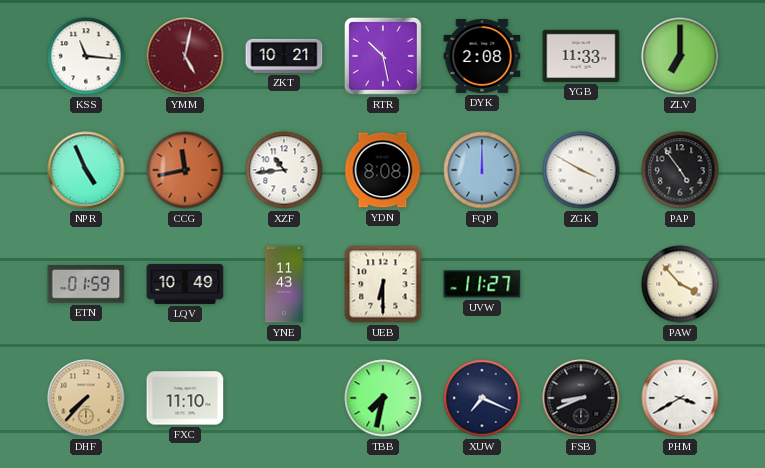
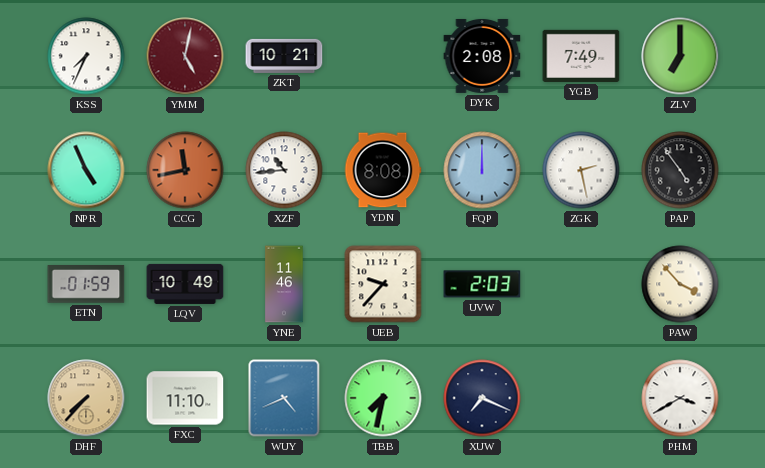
KSS: 11:16 -> 7:34
RTR: 10:28 -> none
YGB: 11:33 -> 7:49
ZGK: 3:50 -> 2:28
YNE: 11:43 -> 11:46
UEB: 6:30 -> 9:37
UVW: 11:27 -> 2:03
WUY: none -> 4:41
FSB: 8:41 -> none
